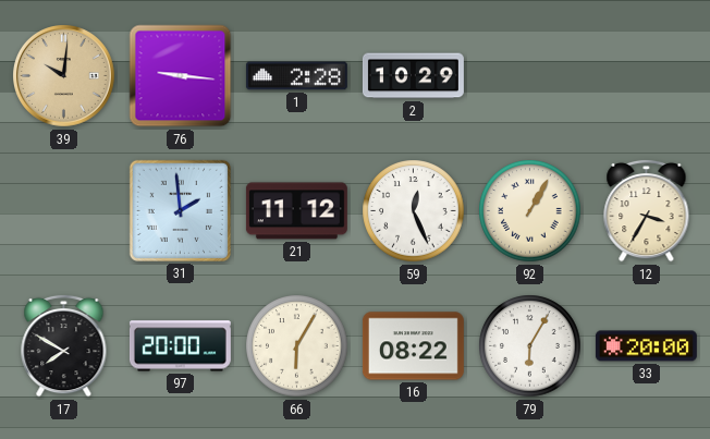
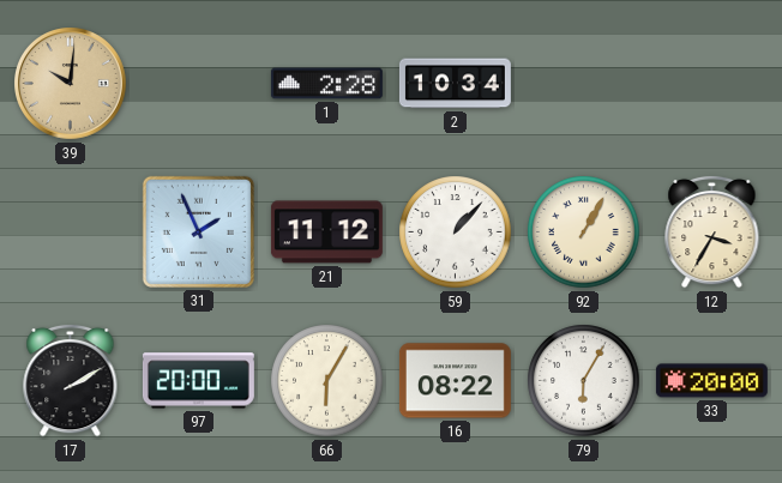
76: 9:16 -> none
2: 10:29 -> 10:34
31: 1:59 -> 1:56
59: 12:26 -> 1:07
17: 7:50 -> 2:10
